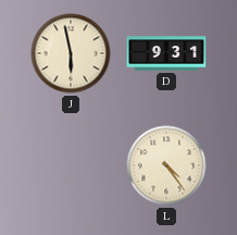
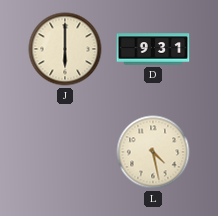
J: 5:58 -> 6:00
L: 4:24 -> 4:28
